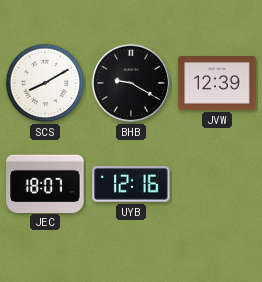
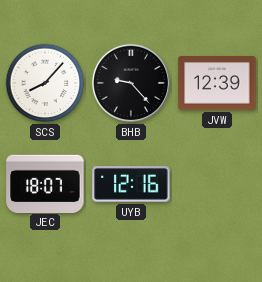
SCS: 8:10 -> 8:07
BHB: 9:20 -> 9:23
